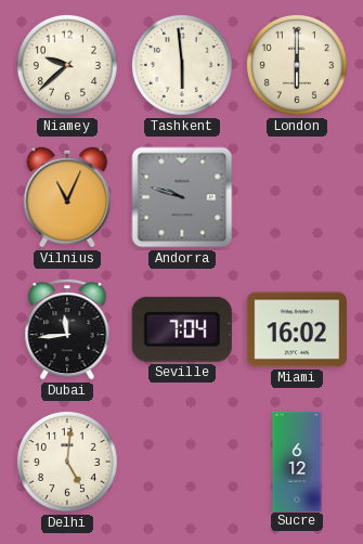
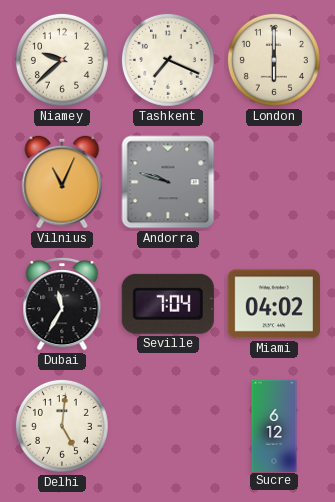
Tashkent: 5:59 -> 7:19
Dubai: 11:44 -> 11:35
Miami: 16:02 -> 04:02
